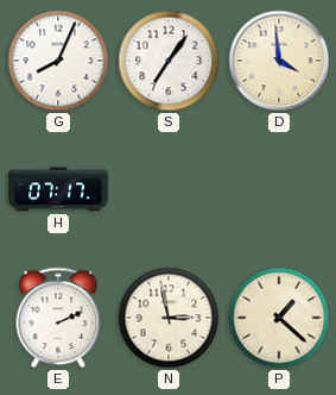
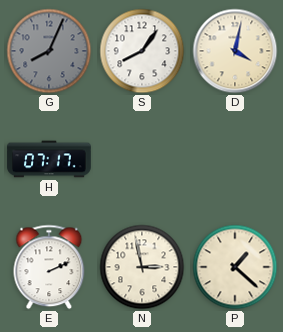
G dial: white -> grey
S: 7:06 -> 8:06
D: 3:59 -> 4:02
